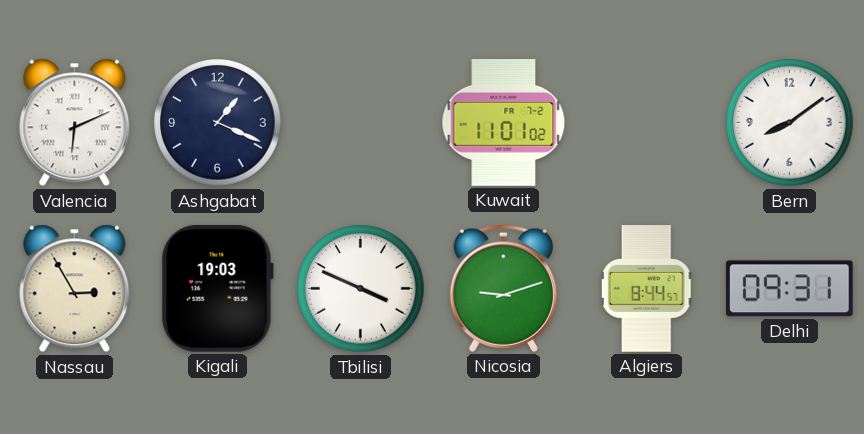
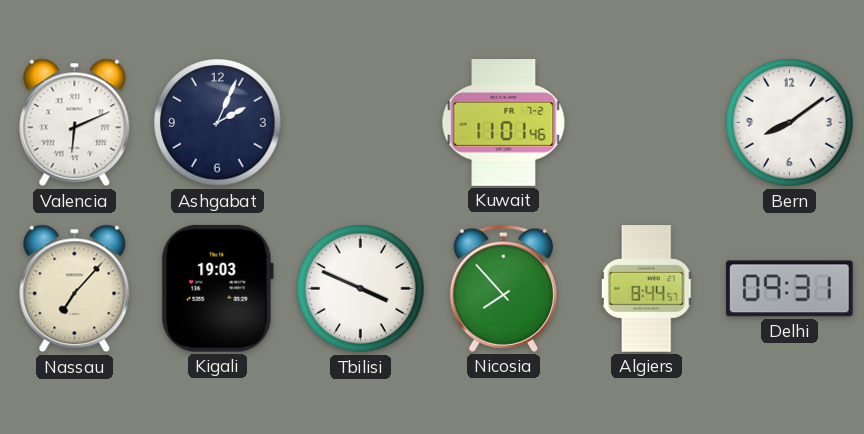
Ashgabat: 1:19 -> 2:04
Kuwait: 11:01:02 -> 11:01:46
Nassau: 2:55 -> 7:07
Nicosia: 9:12 -> 7:53
